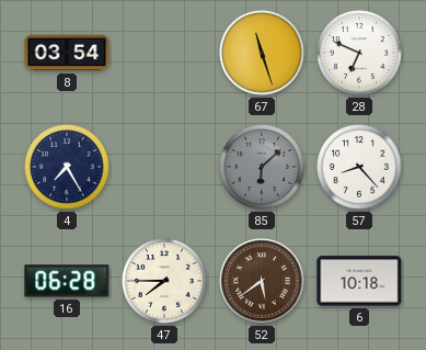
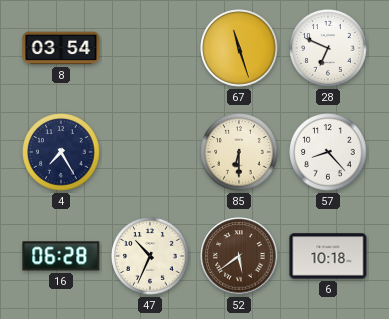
85: 6:08 -> 6:30
85 dial: grey -> cream
47: 7:45 -> 10:34
